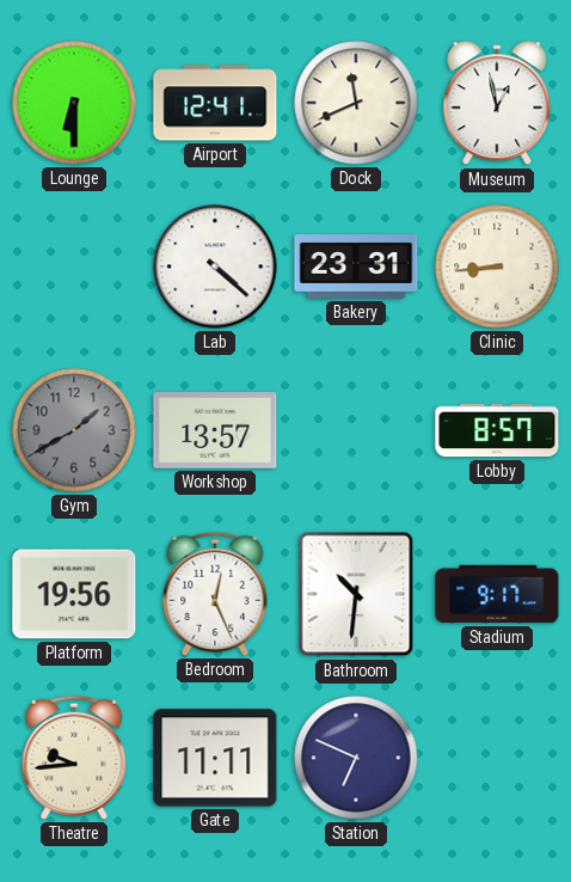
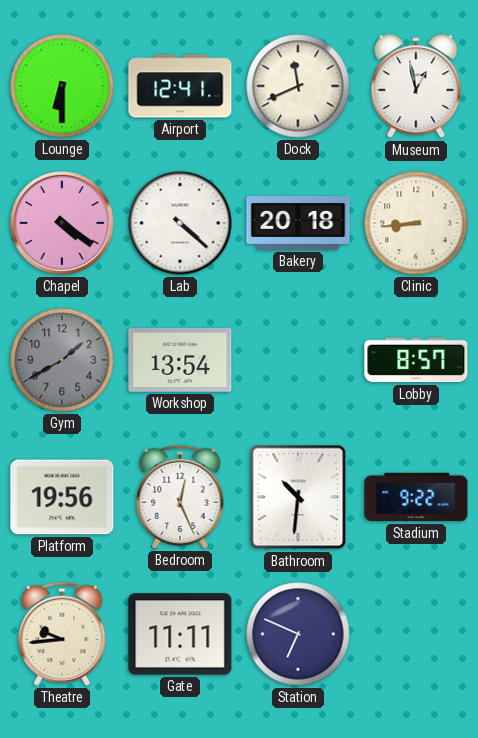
Chapel: none -> 4:21
Bakery: 23:31 -> 20:18
Workshop: 13:57 -> 13:54
Stadium: 9:17 -> 9:22
